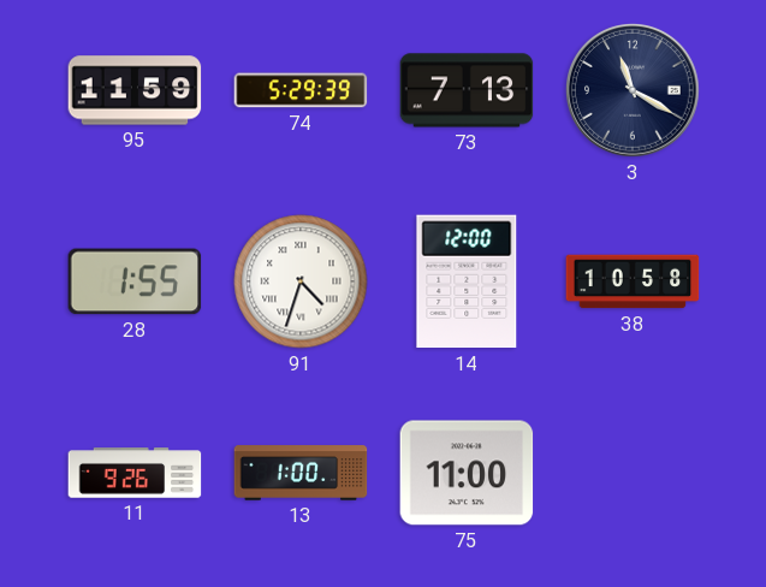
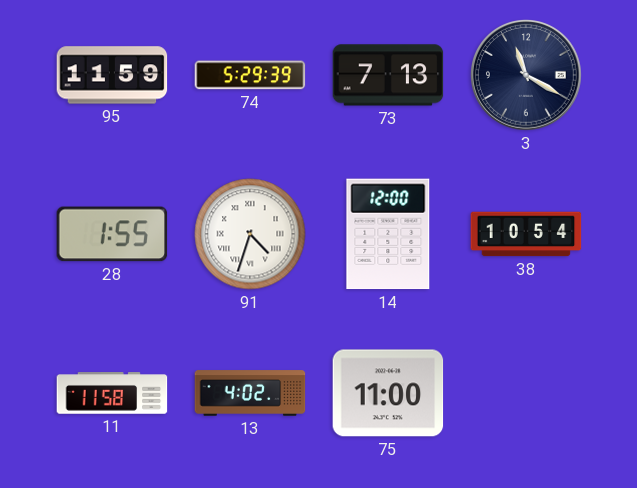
38: 10:58 -> 10:54
11: 9:26 -> 11:58
13: 1:00 -> 4:02
